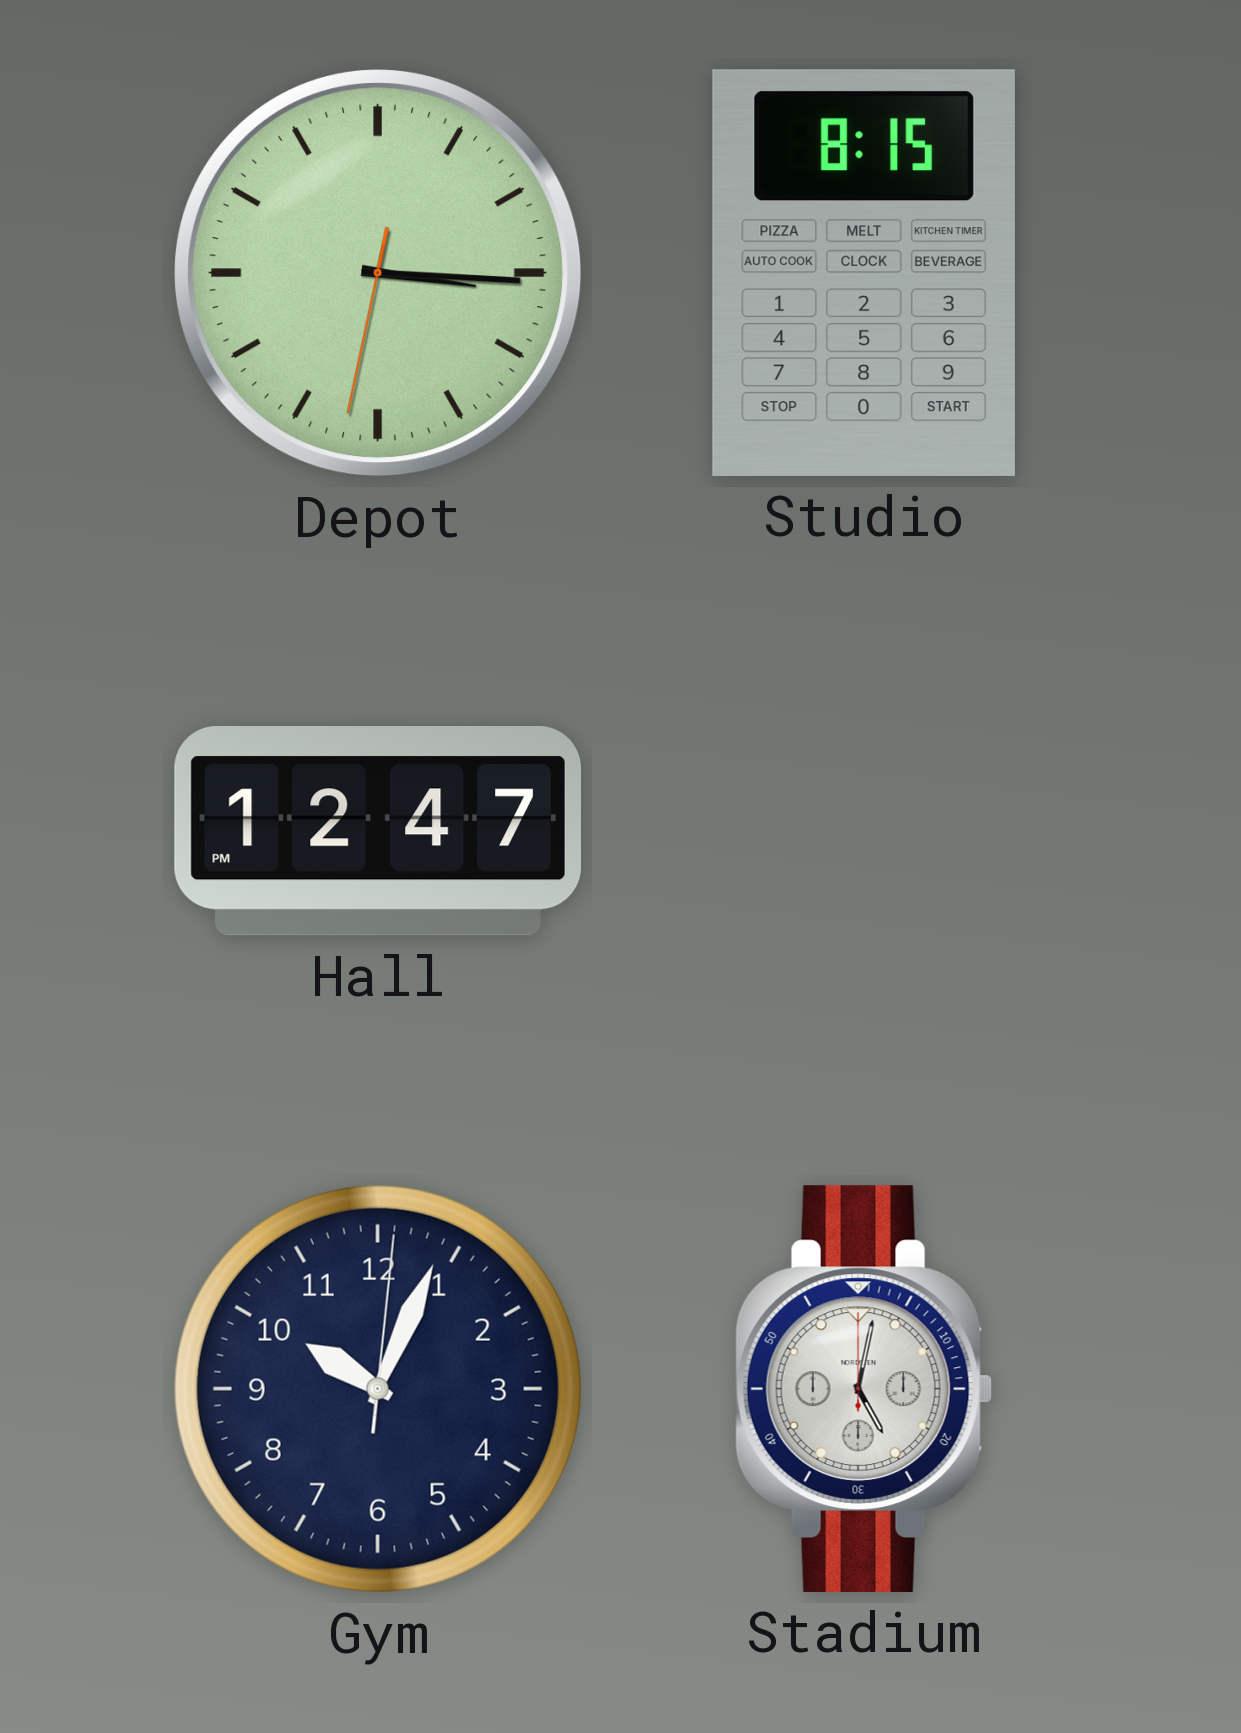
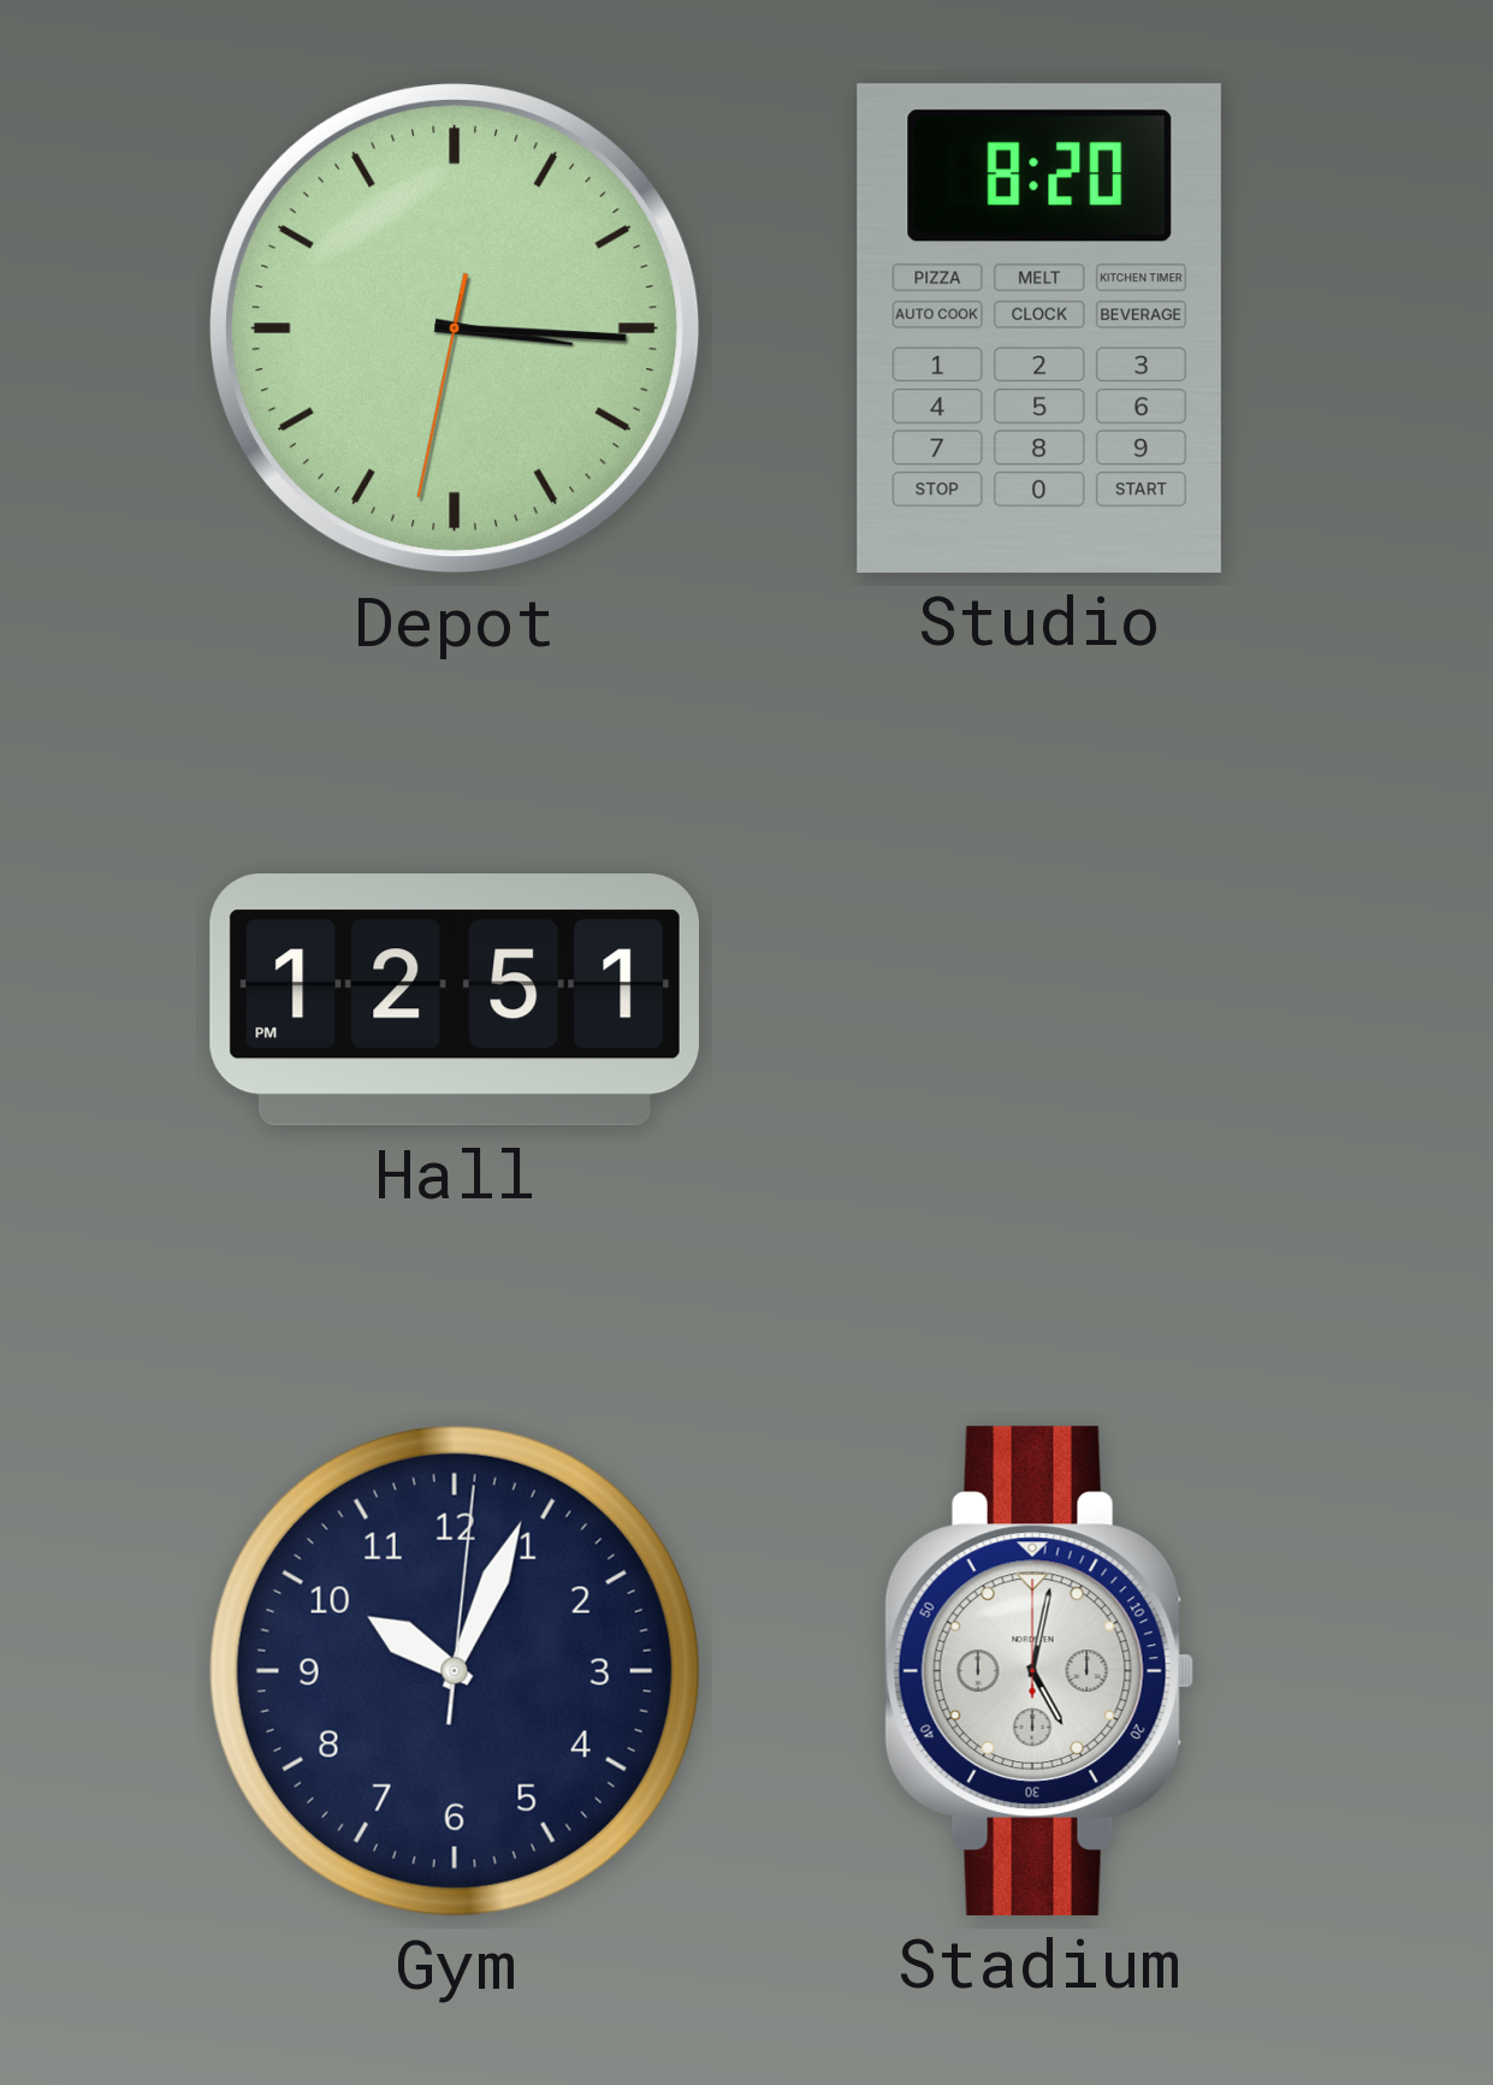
Studio: 8:15 -> 8:20
Hall: 12:47 -> 12:51
